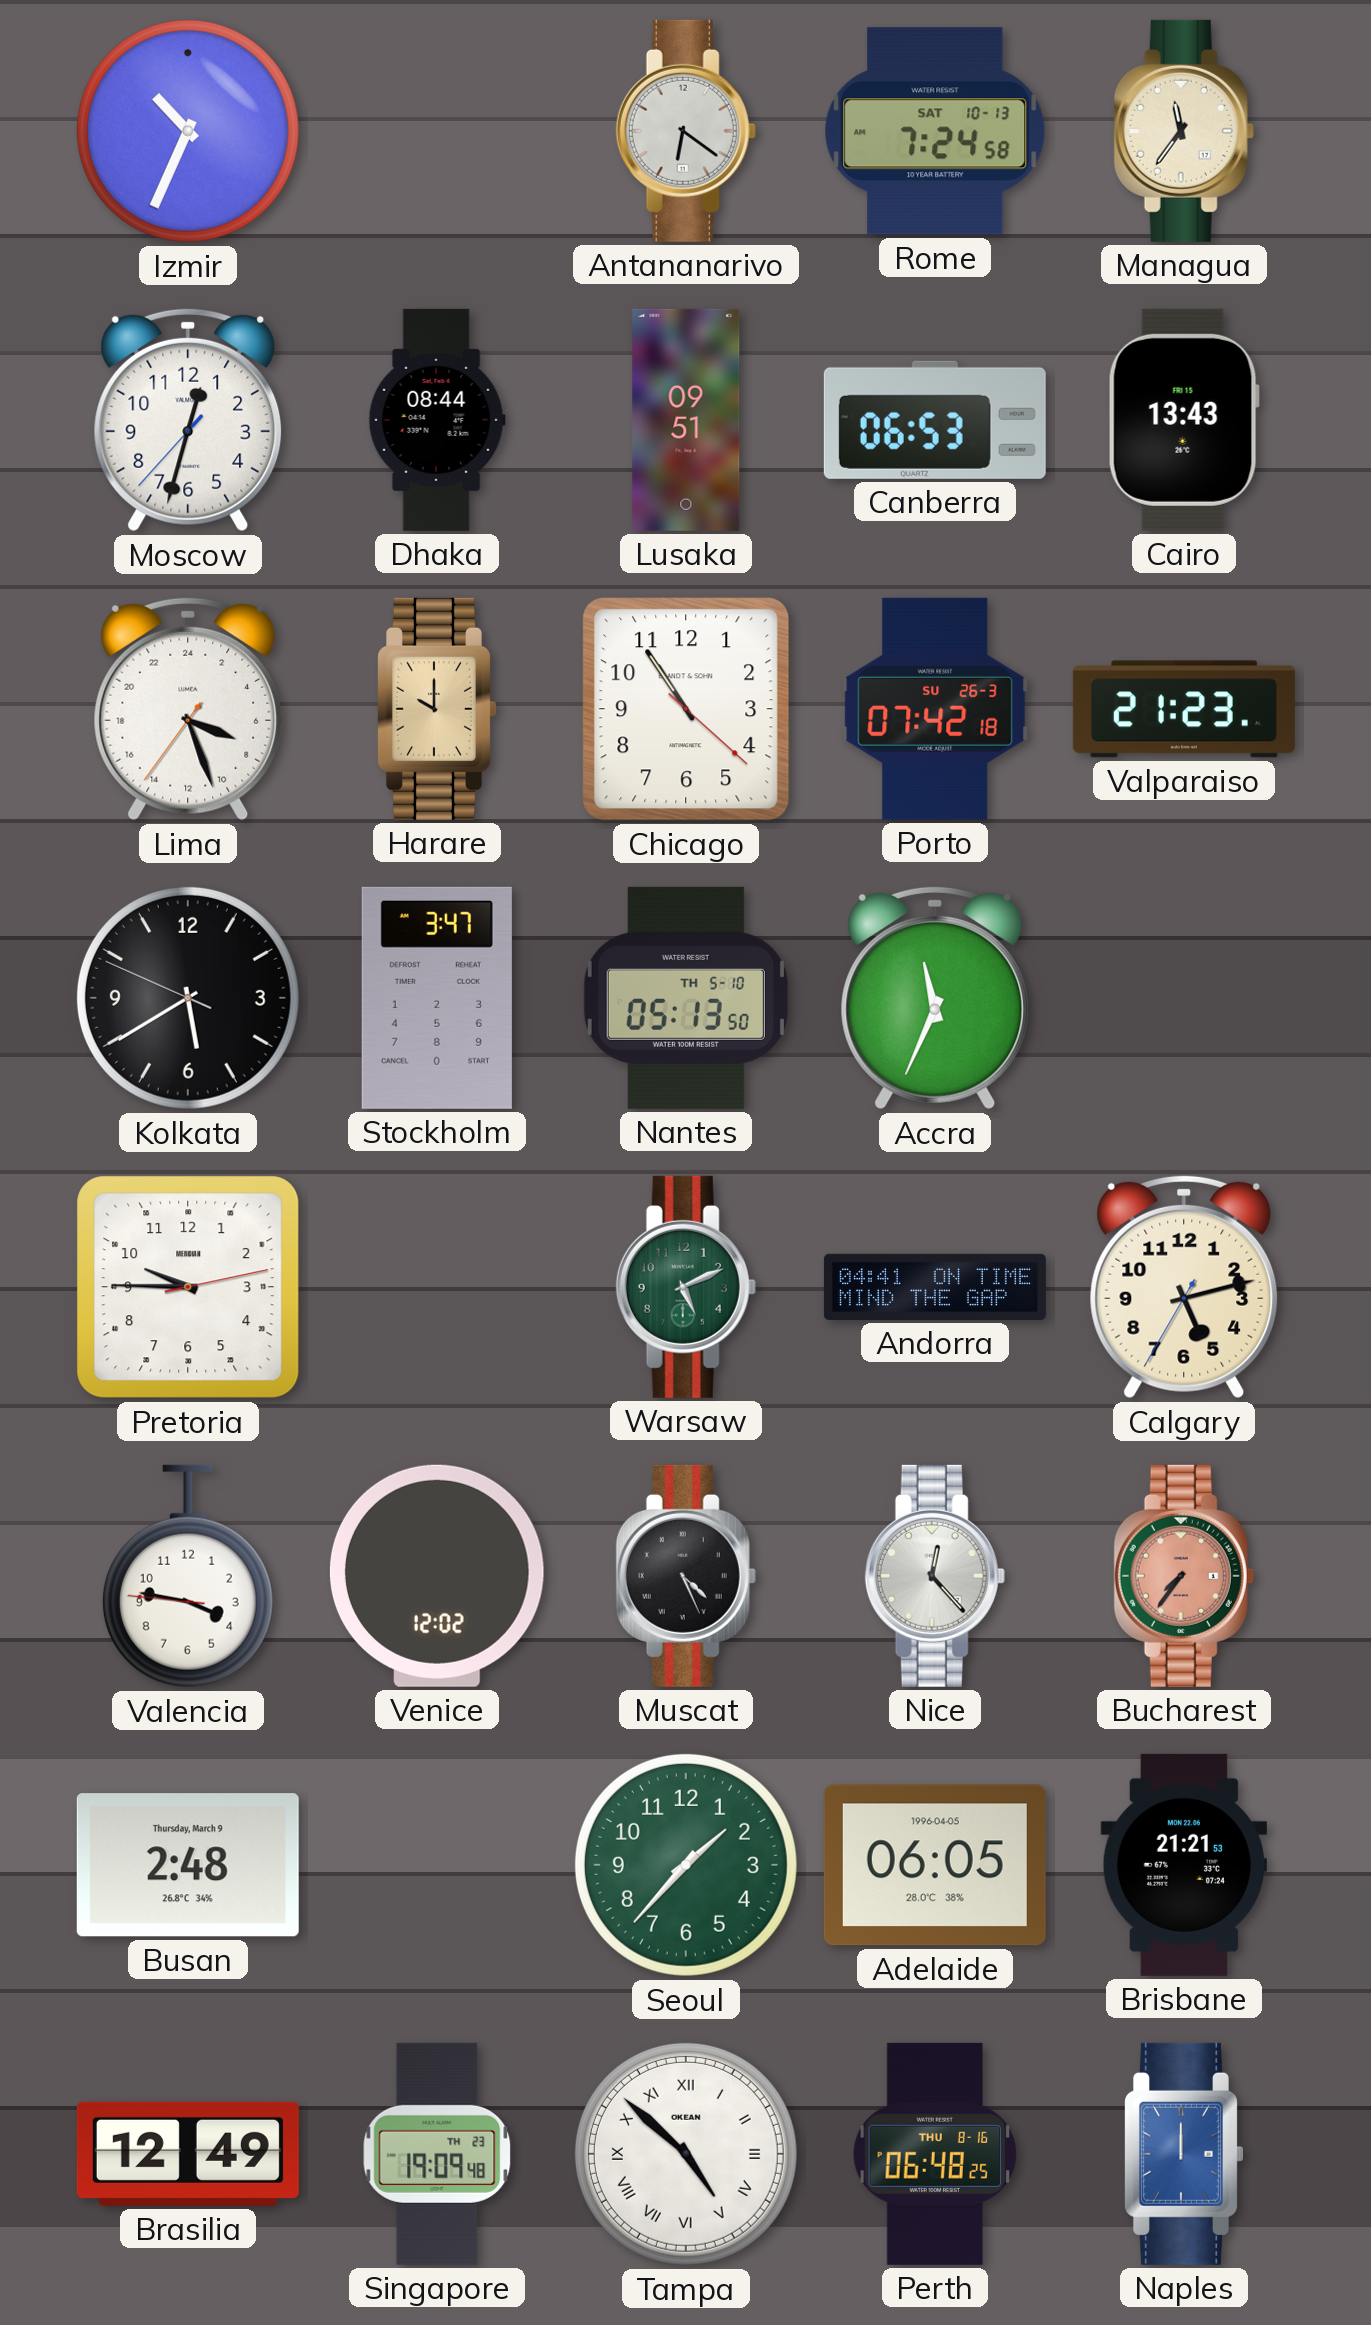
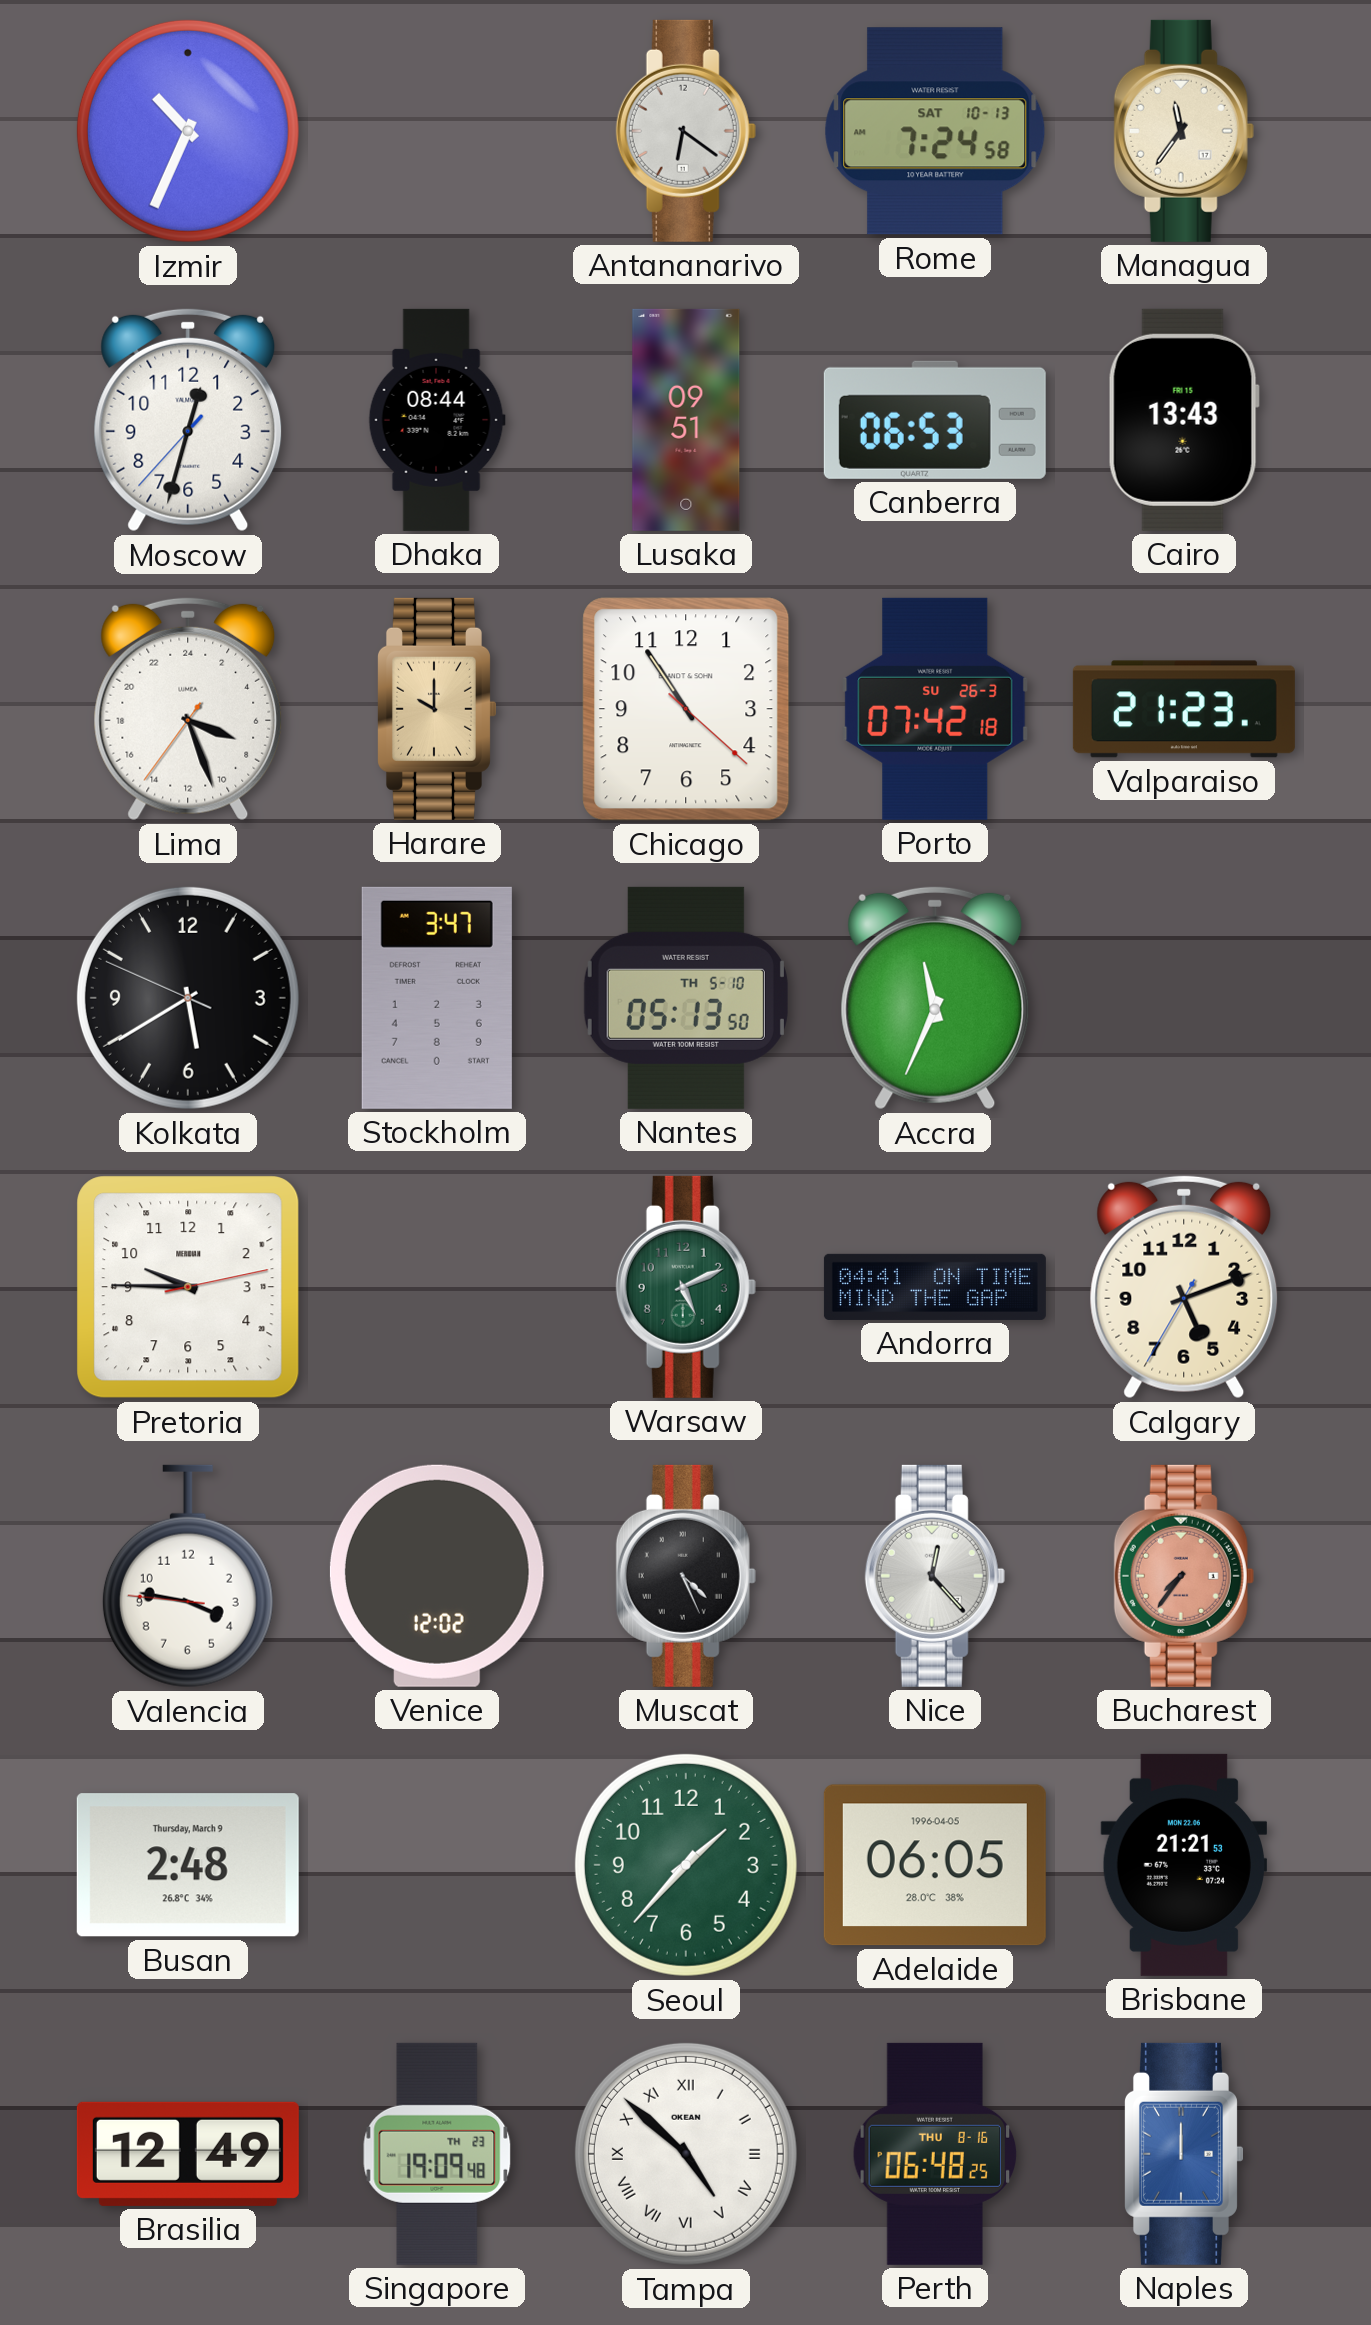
Calgary: 5:12 -> 5:11
